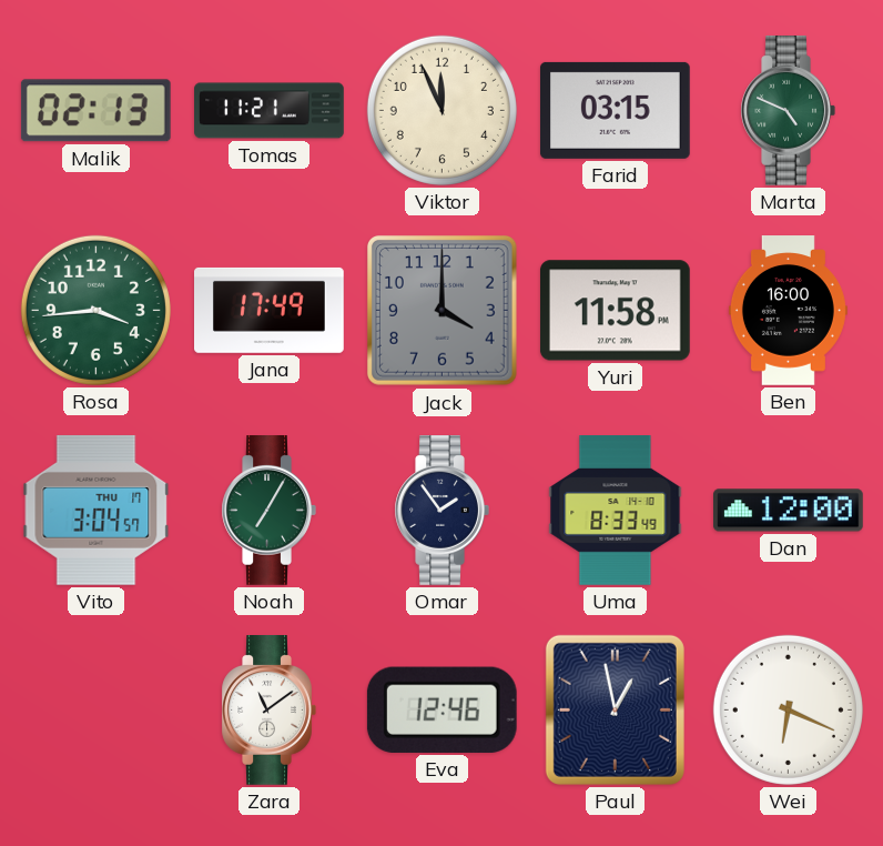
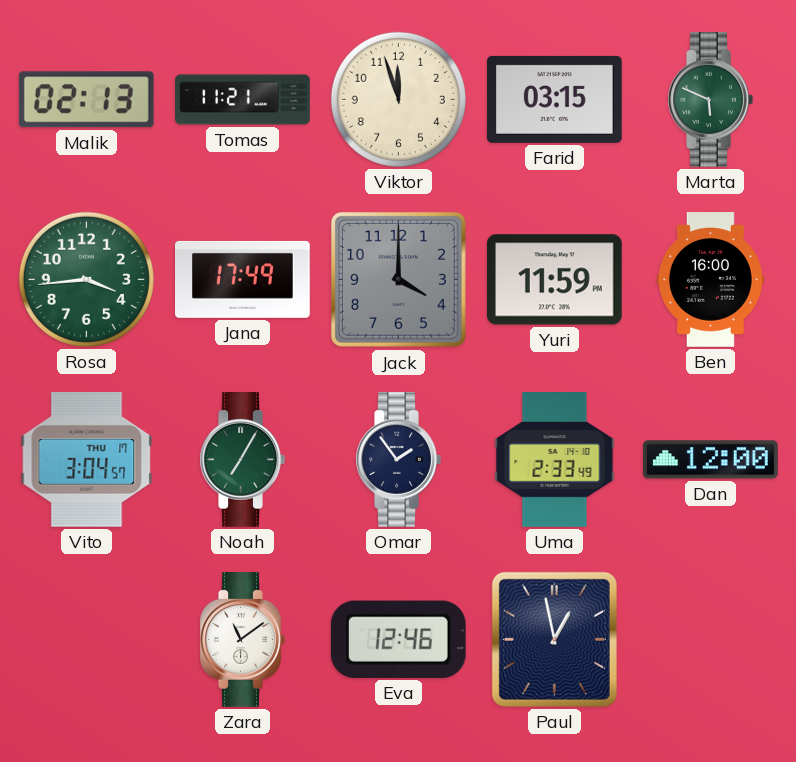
Viktor: 11:56 -> 11:57
Marta: 4:49 -> 5:49
Yuri: 11:58 -> 11:59
Uma: 8:33 -> 2:33
Wei: 6:19 -> none
